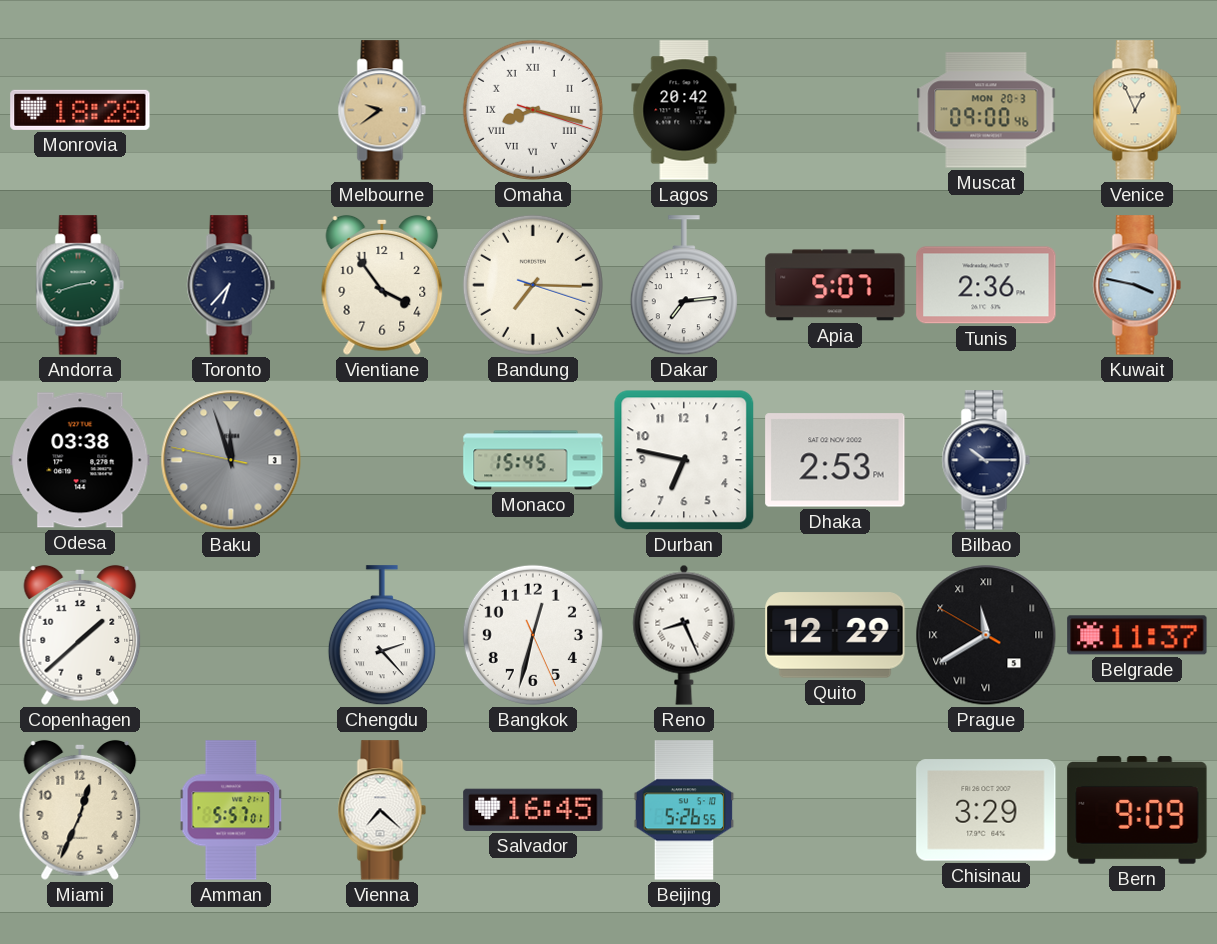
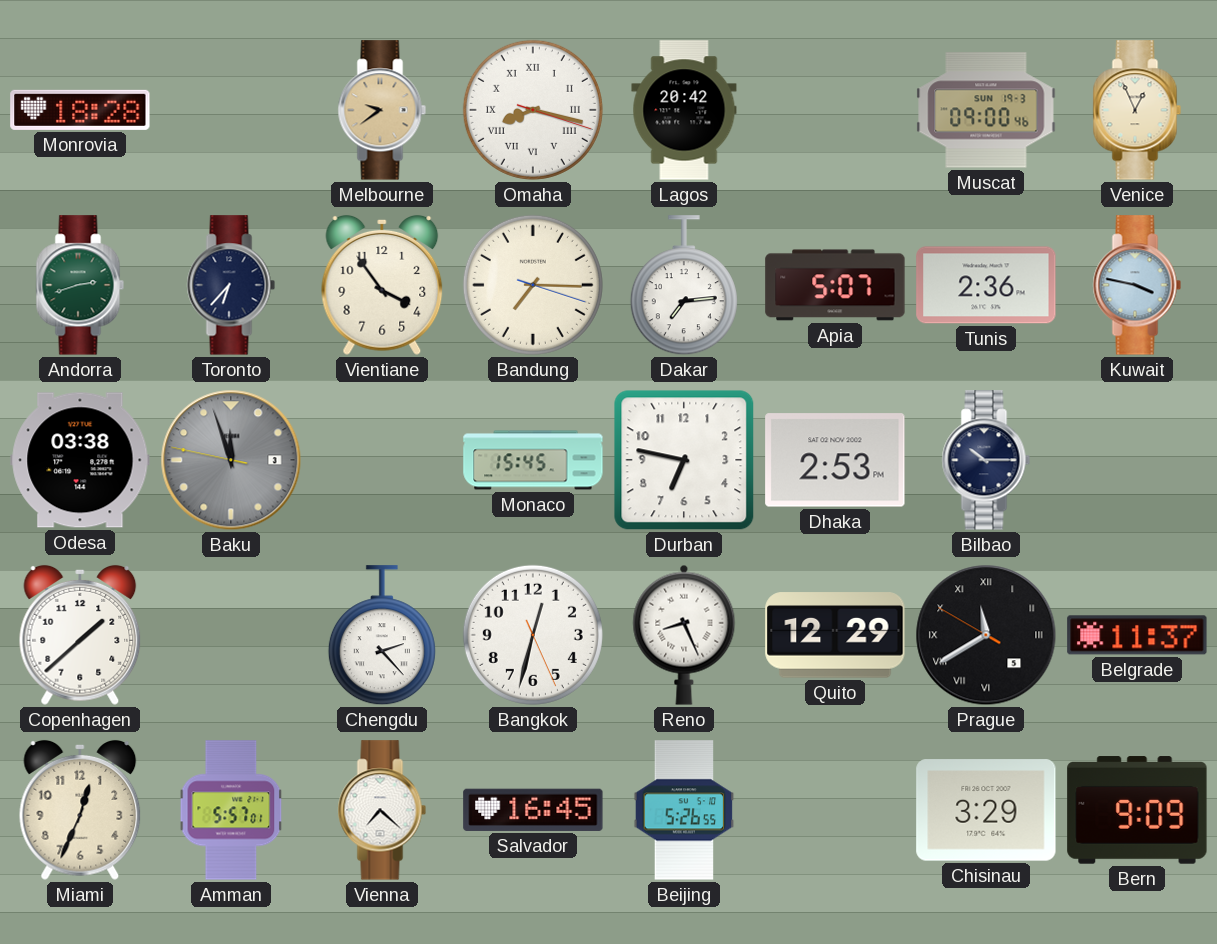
Muscat date: MON 20-3 -> SUN 19-3
